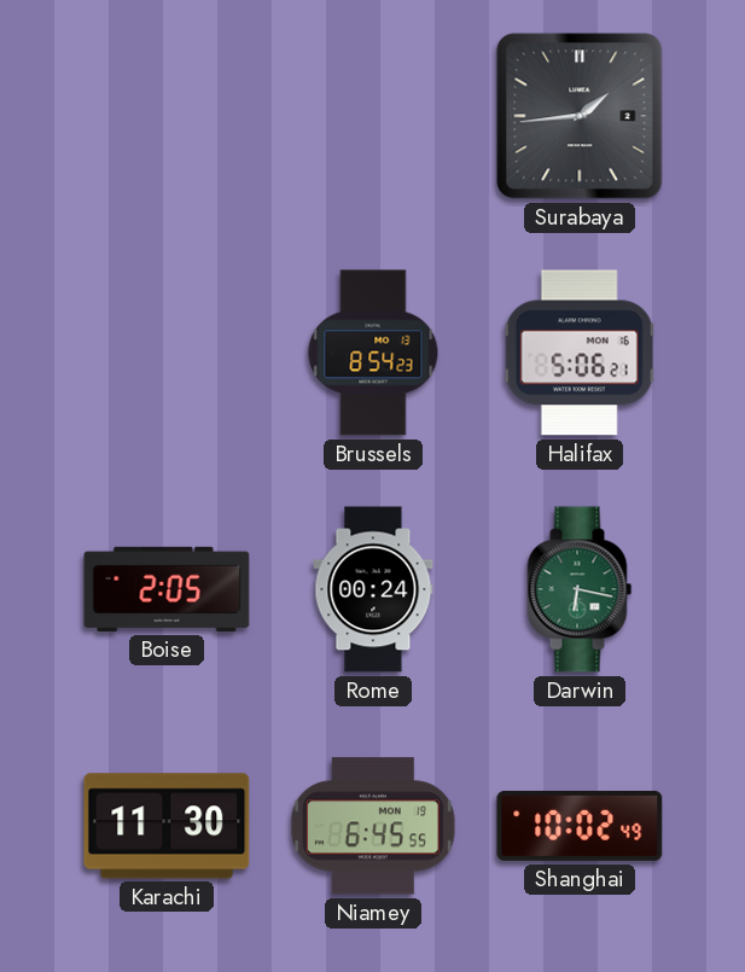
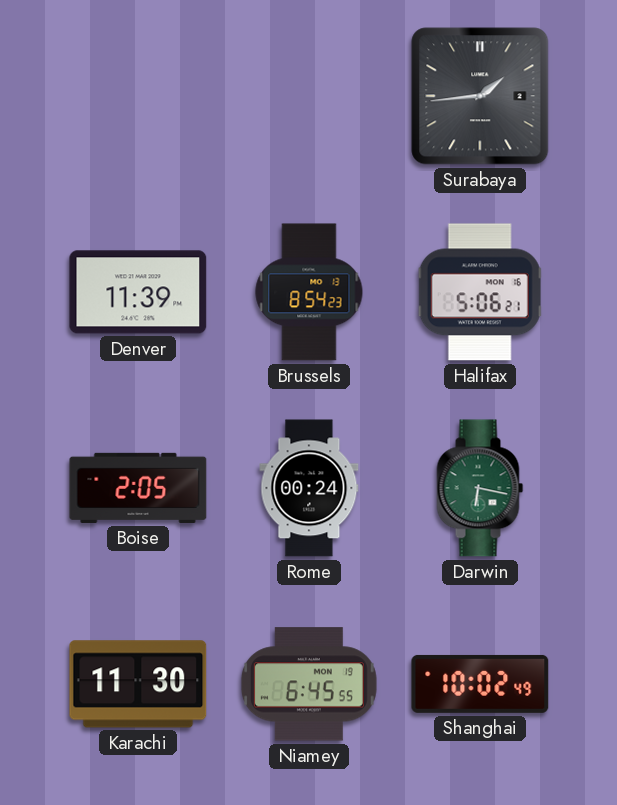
Denver: none -> 11:39
